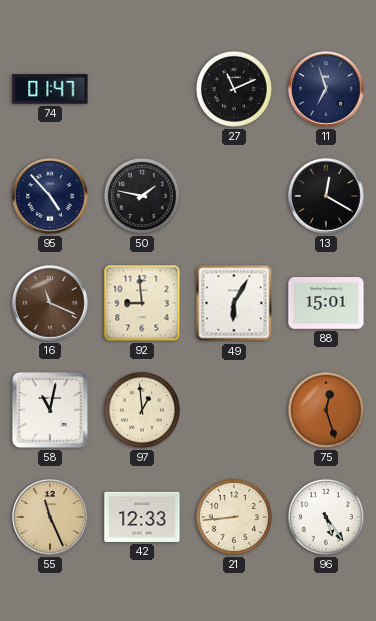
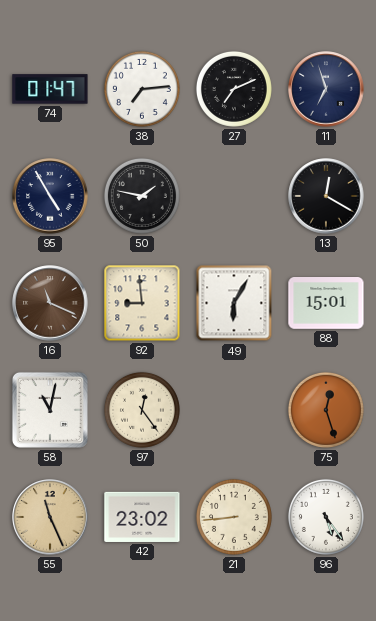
38: none -> 7:14
27: 11:11 -> 7:11
95: 4:53 -> 4:55
97: 12:59 -> 12:24
42: 12:33 -> 23:02
